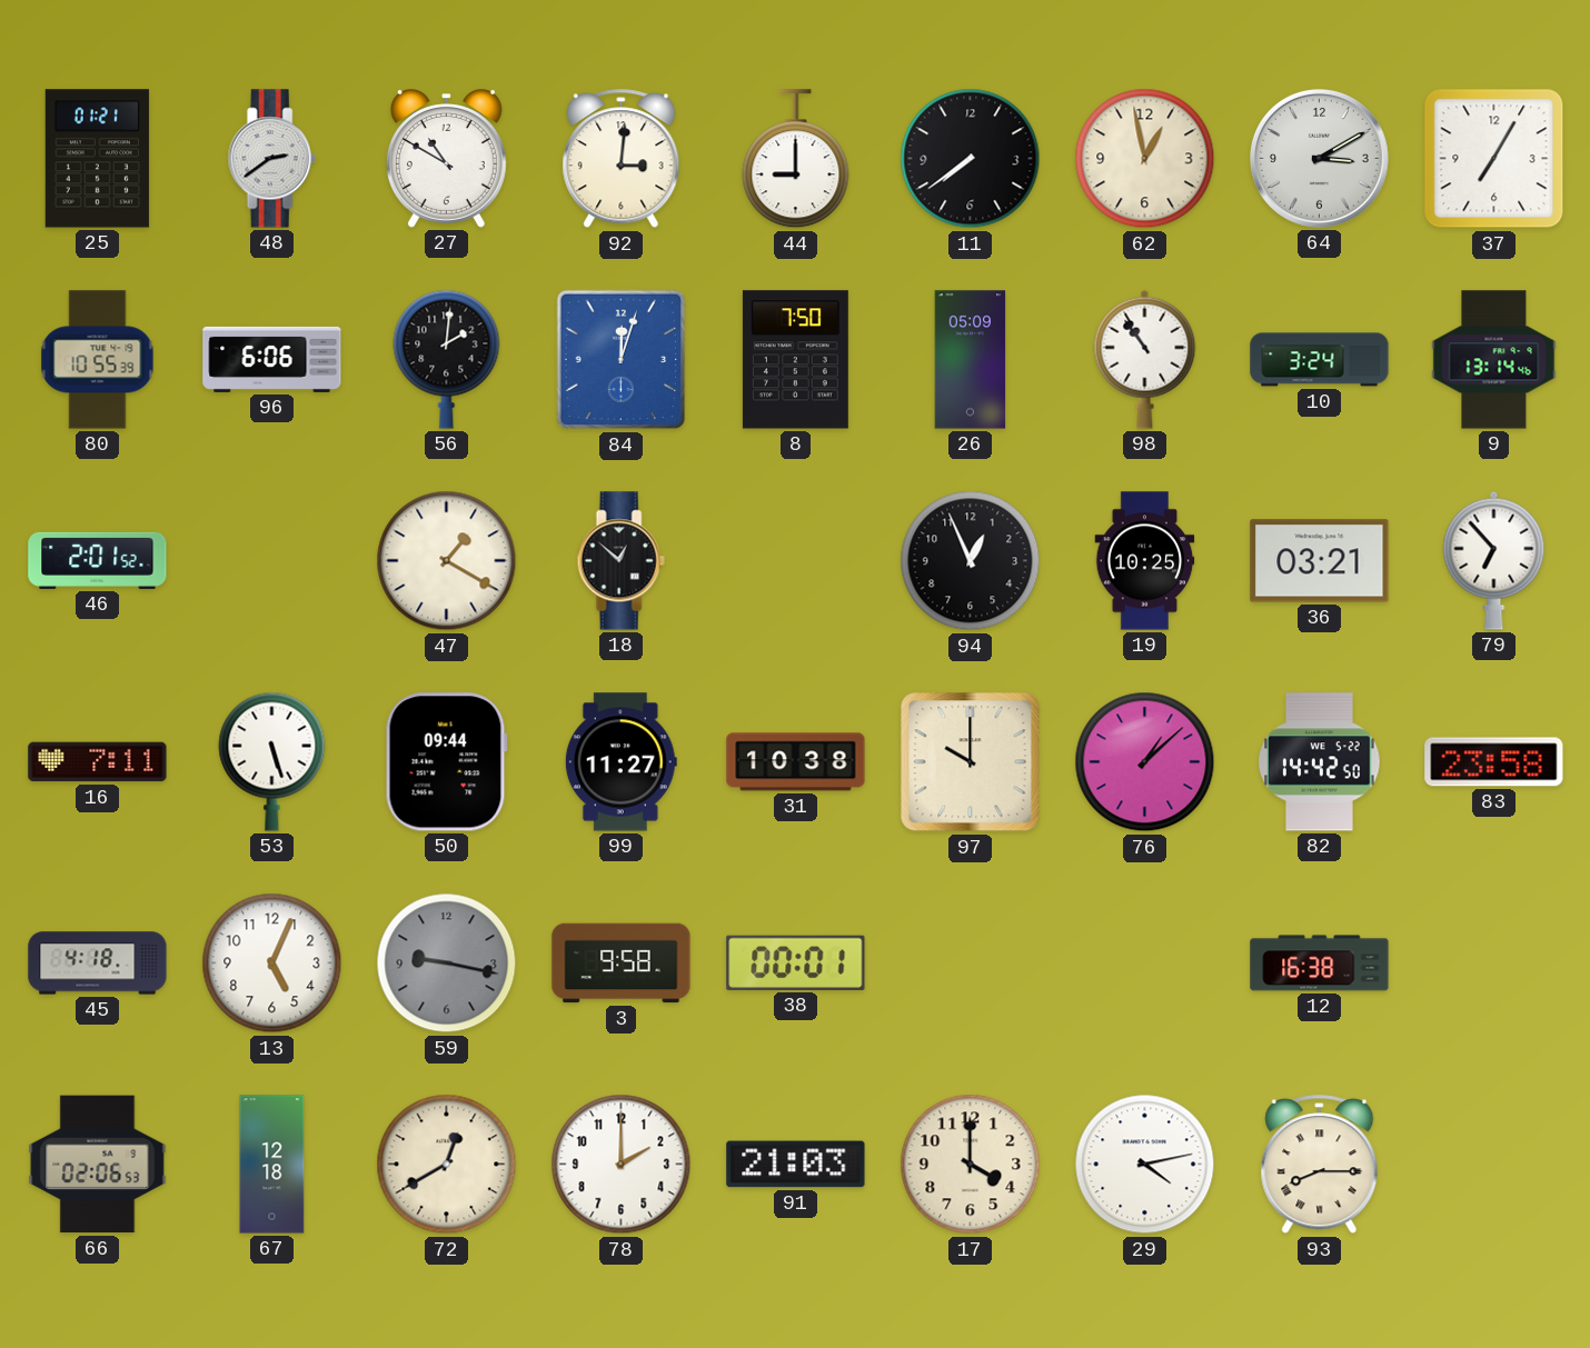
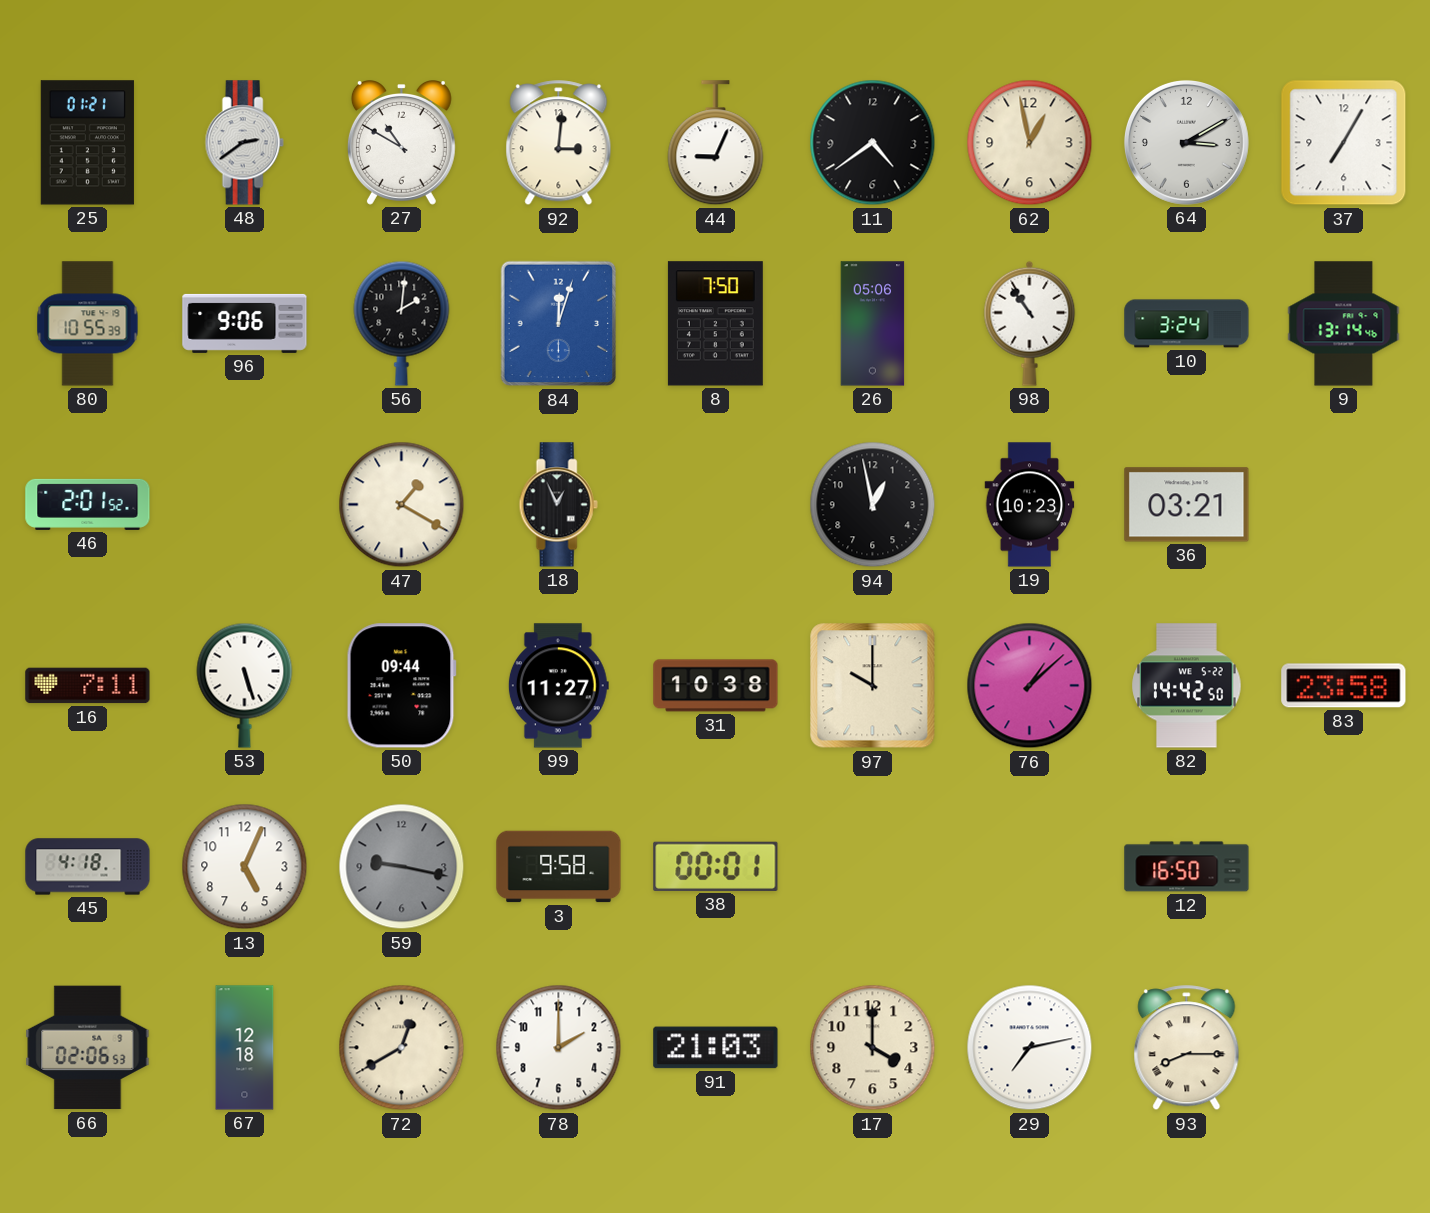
44: 9:00 -> 9:04
11: 7:39 -> 4:39
96: 6:06 -> 9:06
26: 05:09 -> 05:06
18: 12:52 -> 12:56
94: 12:56 -> 12:58
19: 10:25 -> 10:23
79: 6:53 -> none
12: 16:38 -> 16:50
29: 4:13 -> 7:13
